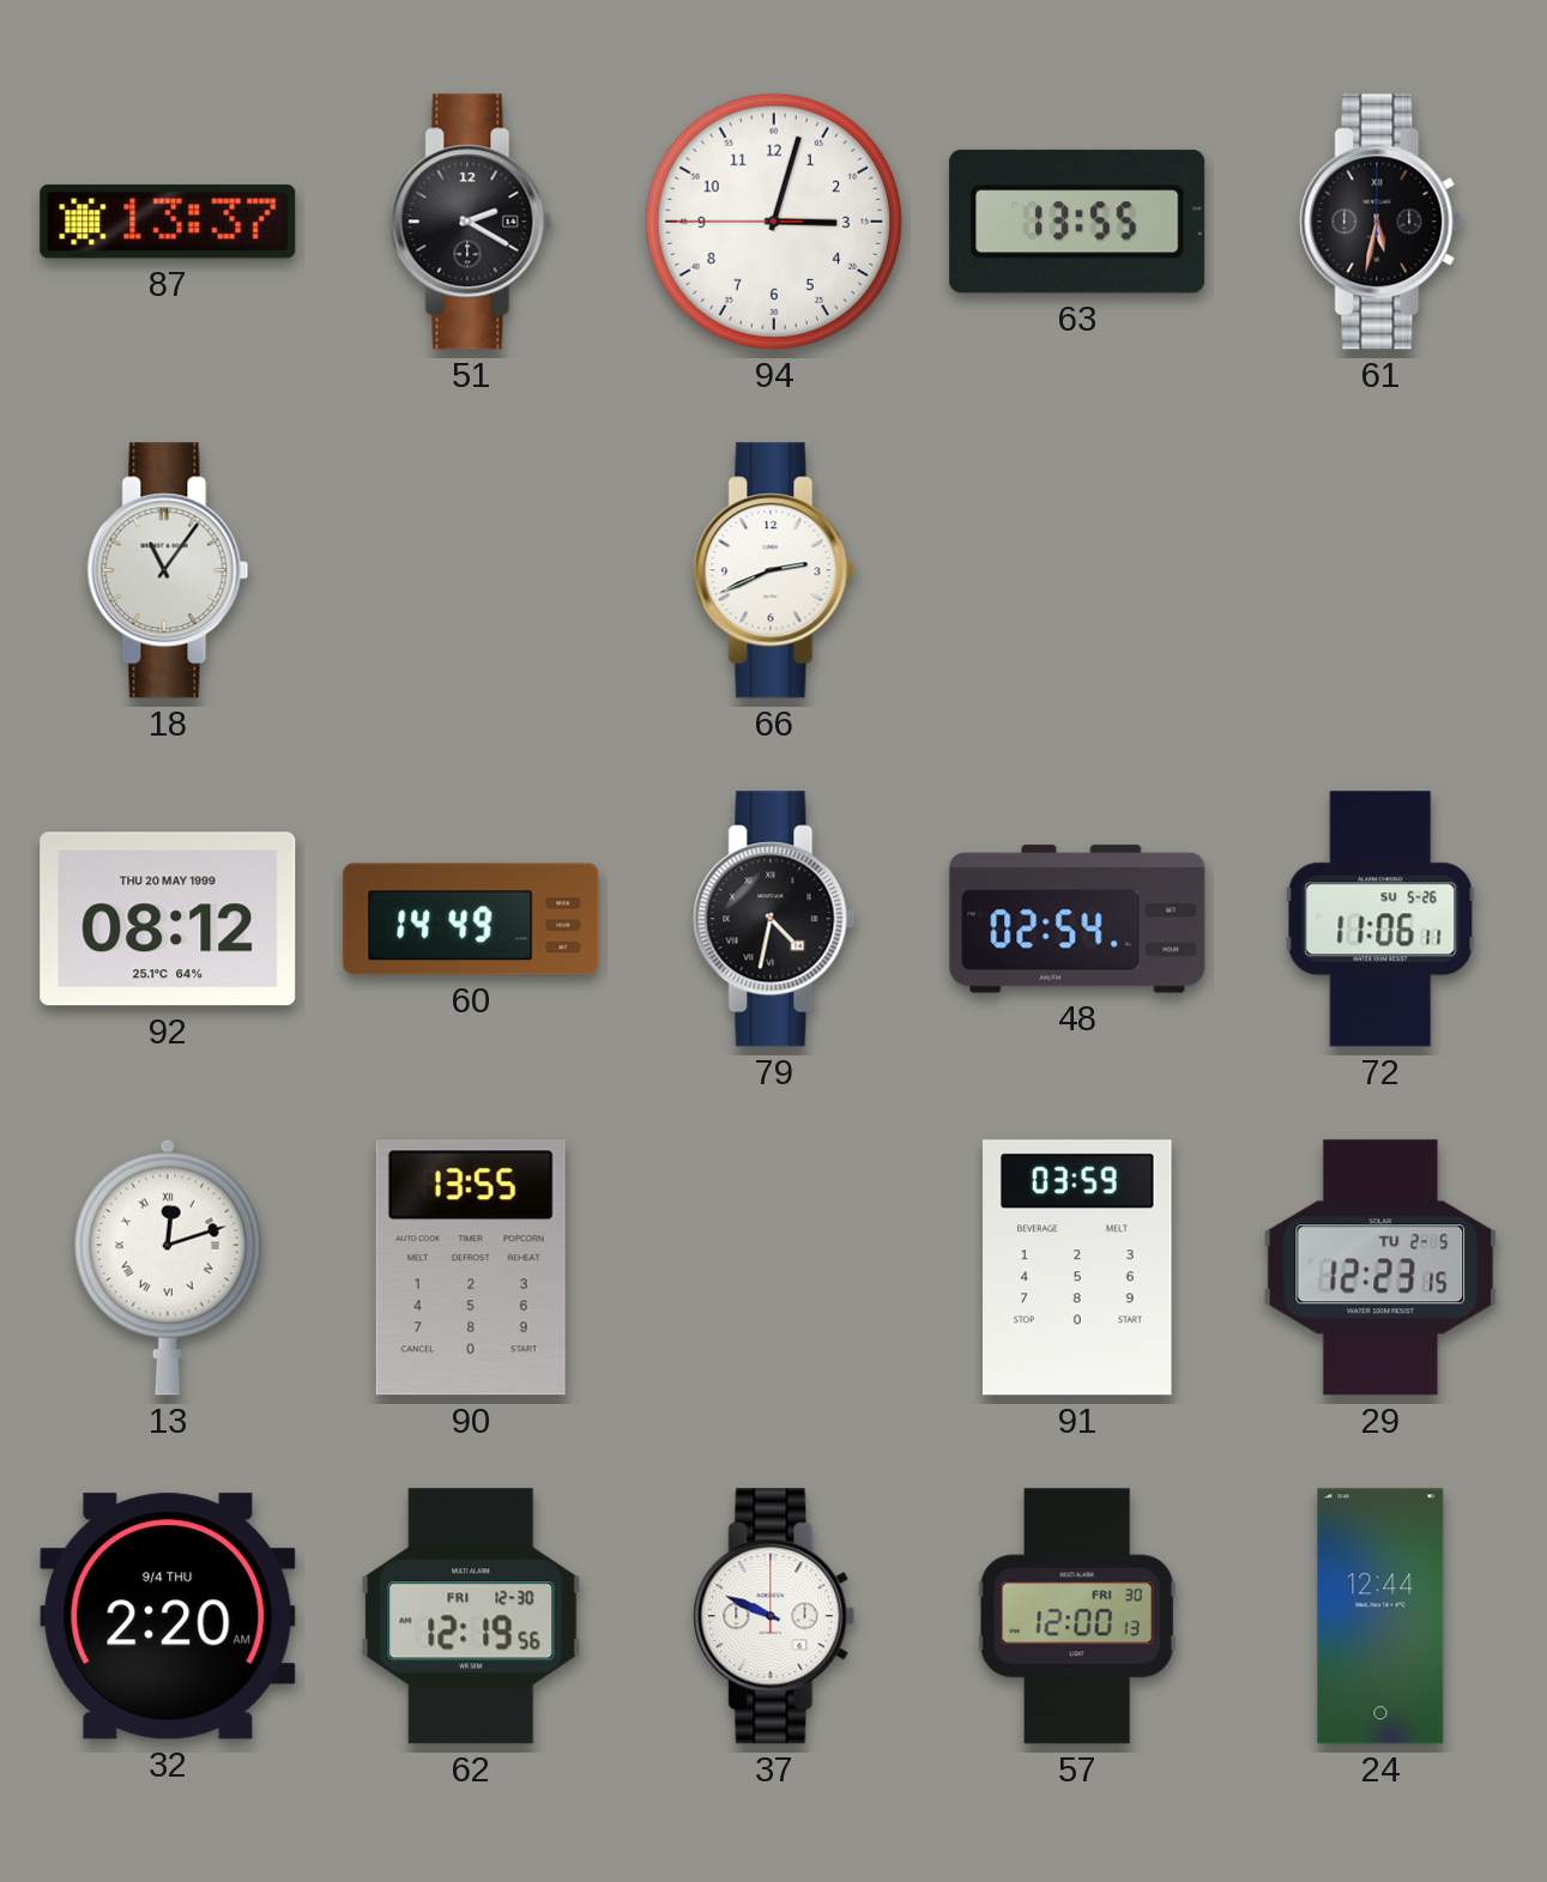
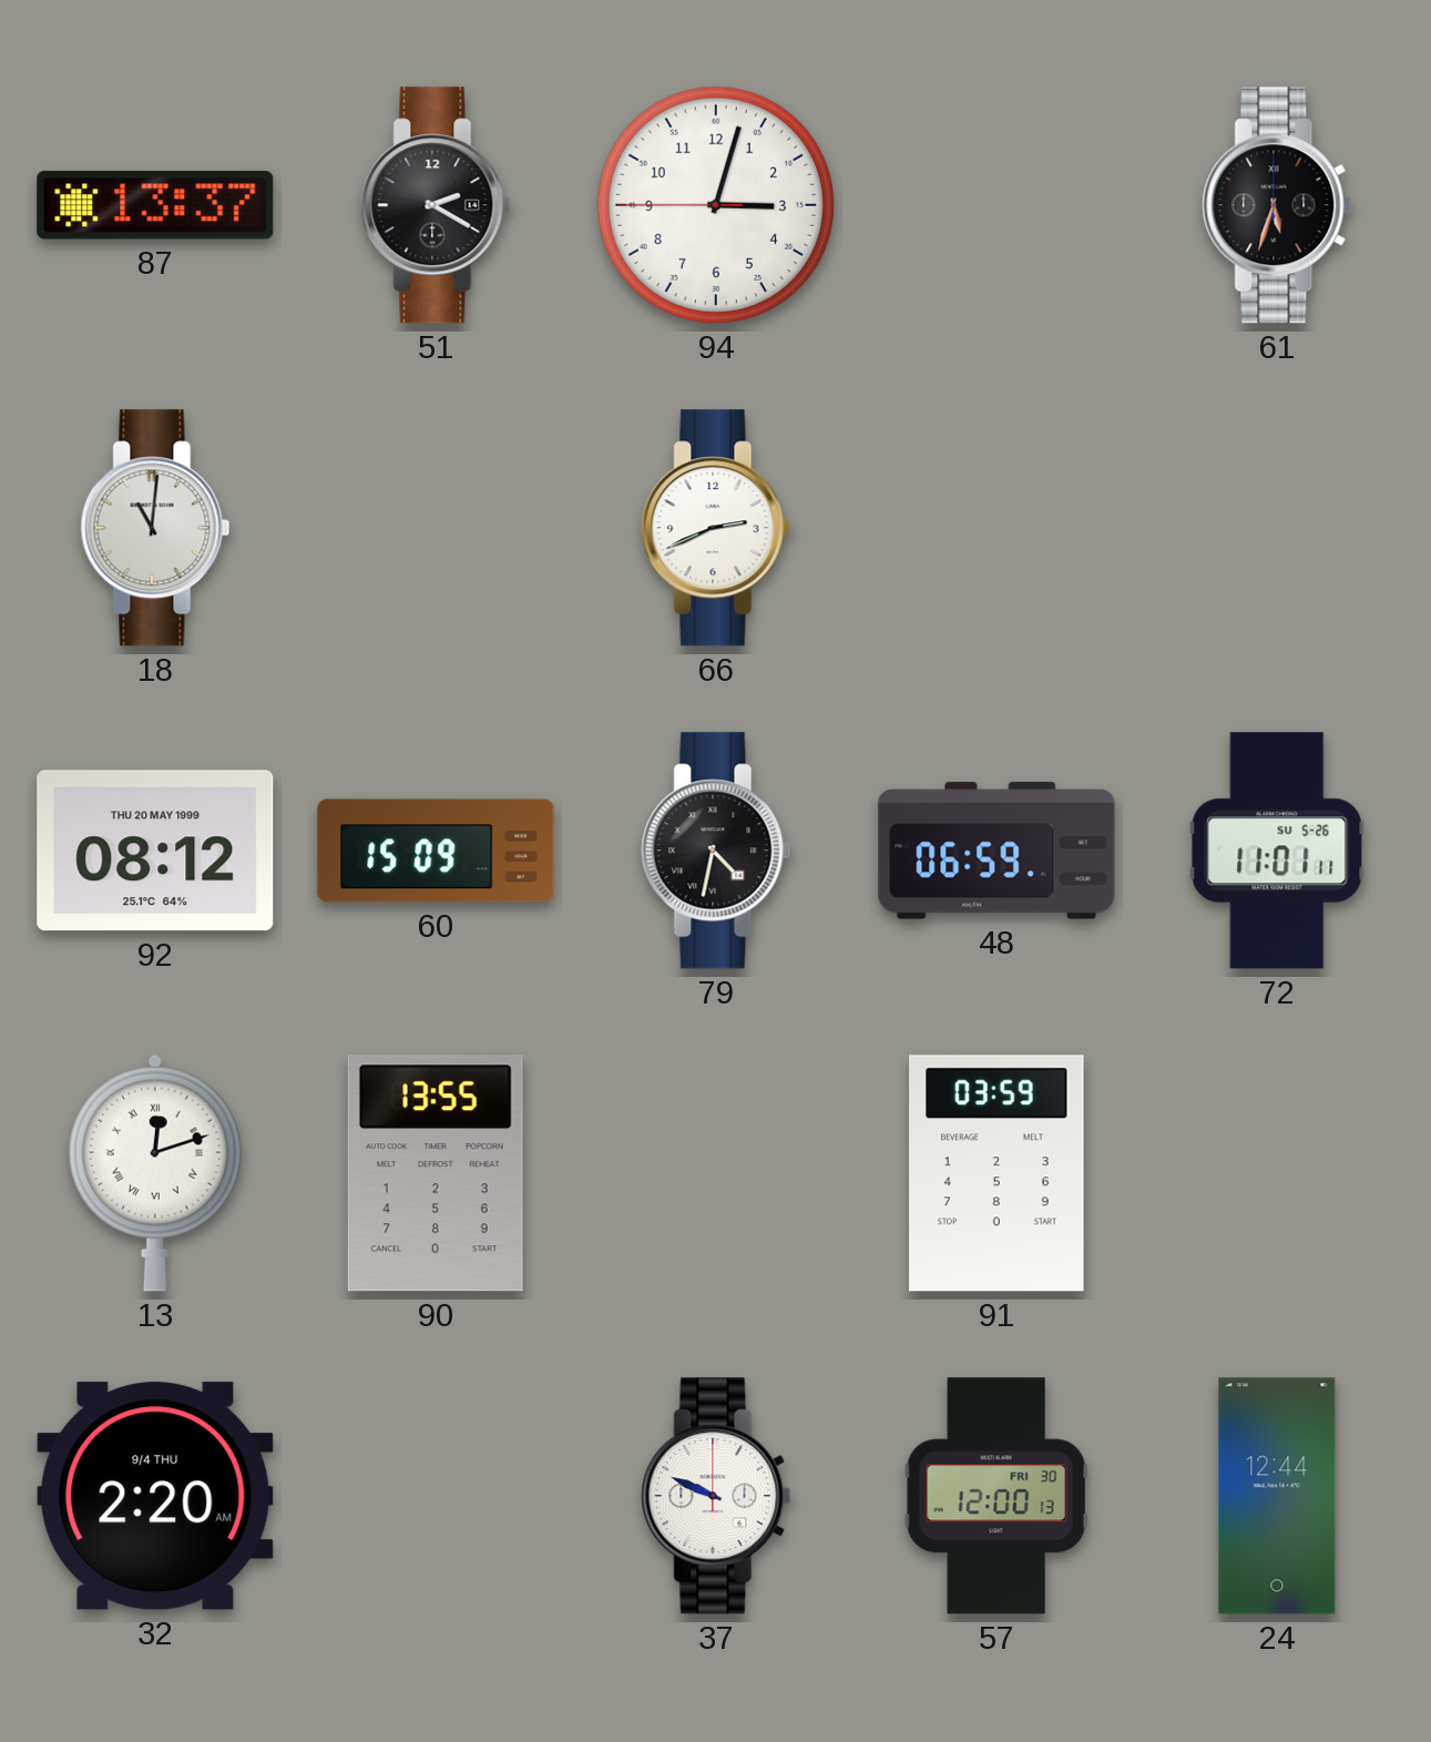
63: 13:55 -> none
61: 5:32 -> 5:33
18: 11:06 -> 11:01
60: 14:49 -> 15:09
48: 02:54 -> 06:59
72: 11:06 -> 11:01
29: 12:23 -> none
62: 12:19 -> none
